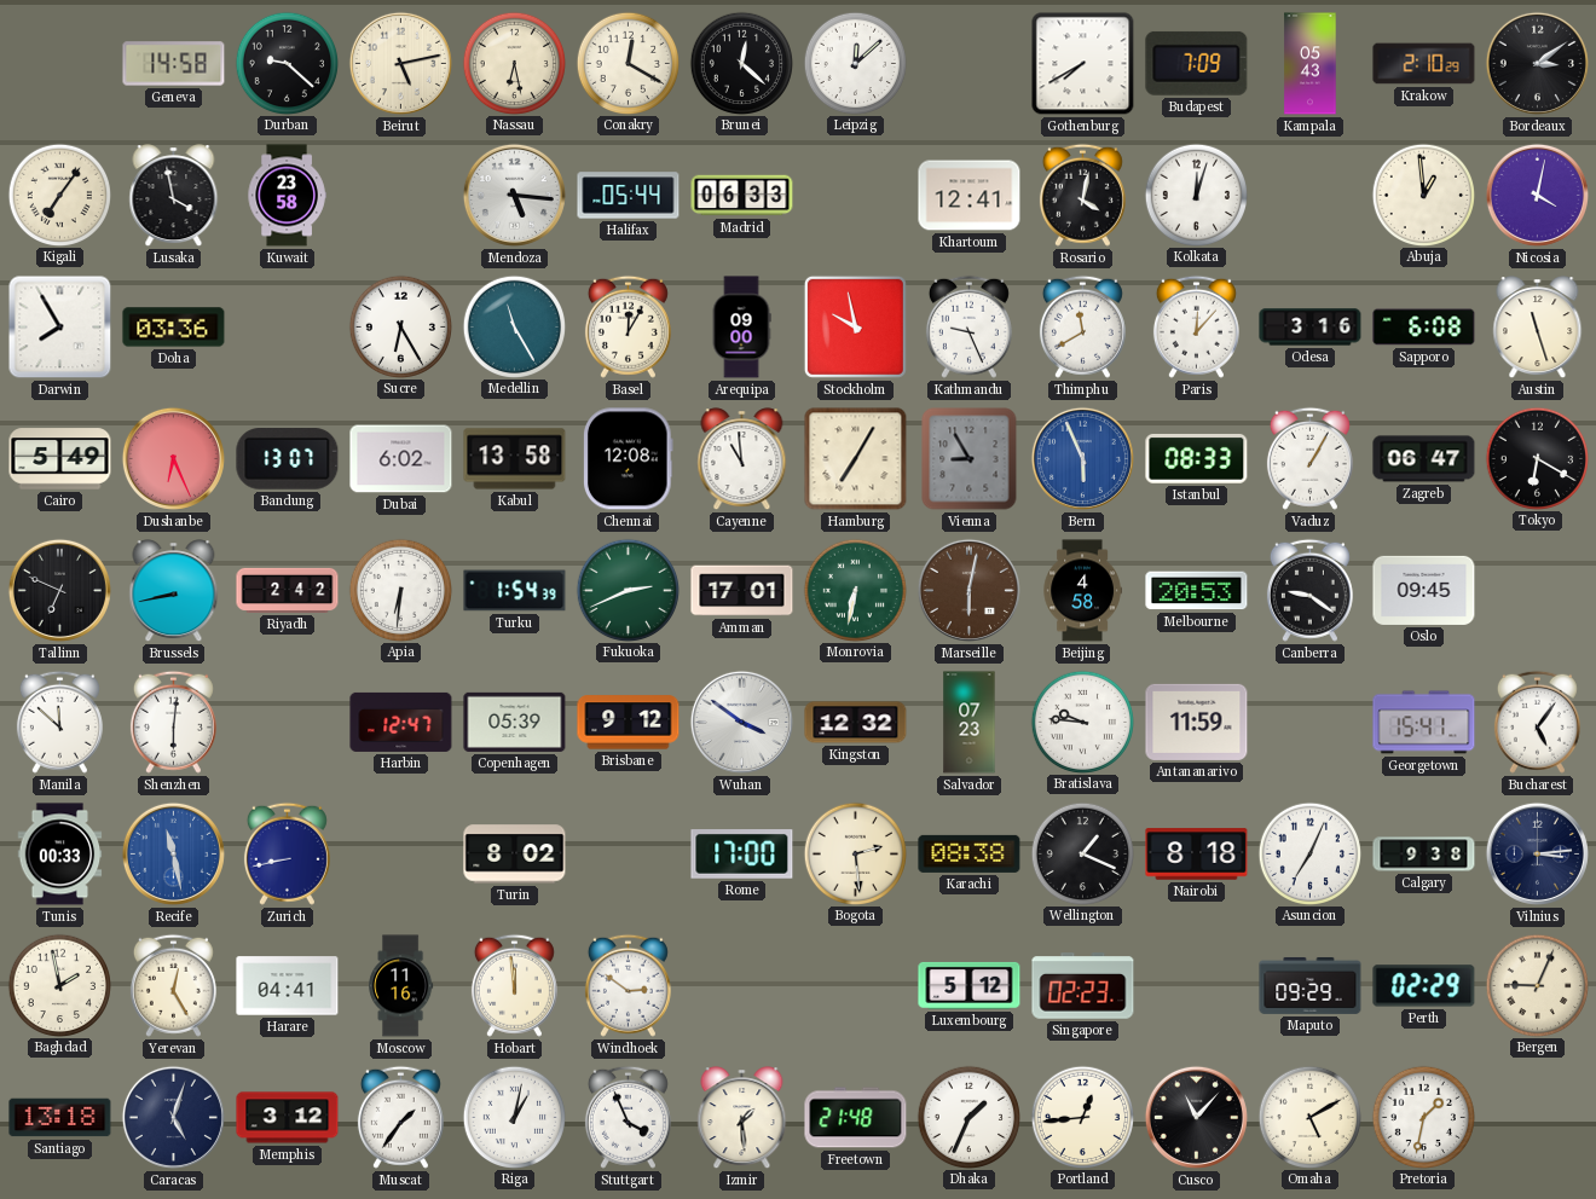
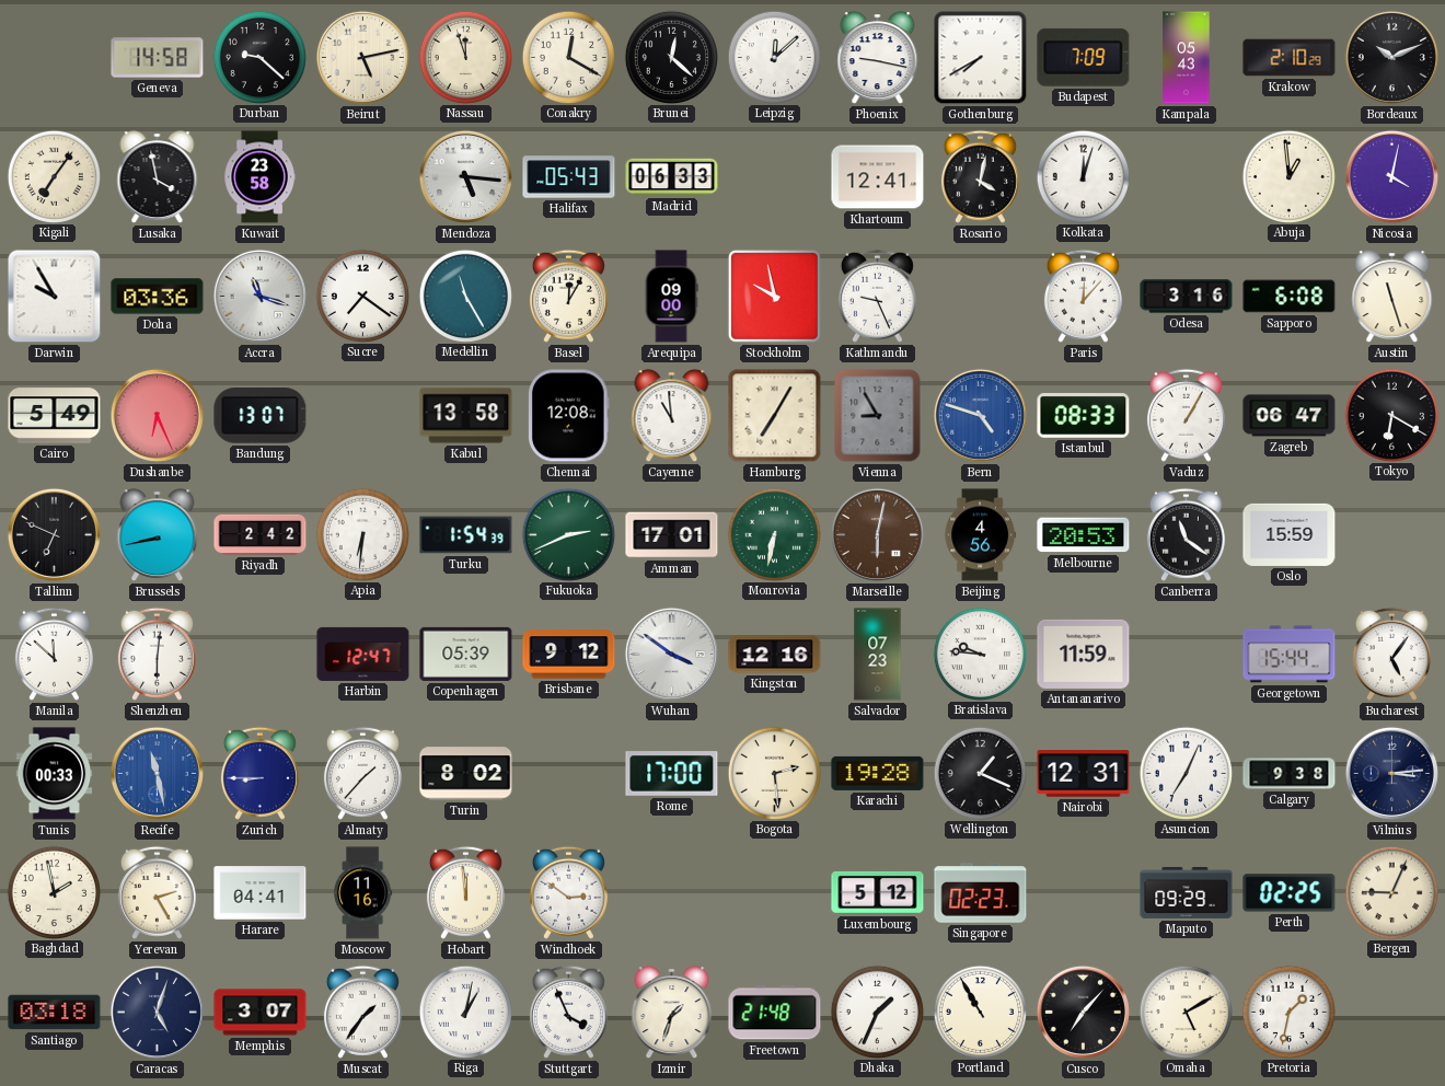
Nassau: 6:28 -> 11:57
Phoenix: none -> 9:17
Bordeaux: 3:09 -> 10:11
Halifax: 05:44 -> 05:43
Darwin: 7:55 -> 9:55
Accra: none -> 11:18
Sucre: 6:25 -> 7:21
Thimphu: 11:40 -> none
Dubai: 6:02 -> none
Bern: 5:56 -> 4:48
Beijing: 4:58 -> 4:56
Canberra: 9:21 -> 11:21
Oslo: 09:45 -> 15:59
Kingston: 12:32 -> 12:16
Georgetown: 15:41 -> 15:44
Zurich: 8:43 -> 8:45
Almaty: none -> 1:37
Karachi: 08:38 -> 19:28
Nairobi: 8:18 -> 12:31
Yerevan: 12:25 -> 2:25
Perth: 02:29 -> 02:25
Santiago: 13:18 -> 03:18
Memphis: 3:12 -> 3:07
Izmir: 1:29 -> 1:33
Portland: 12:44 -> 10:55
Cusco: 11:07 -> 7:07
